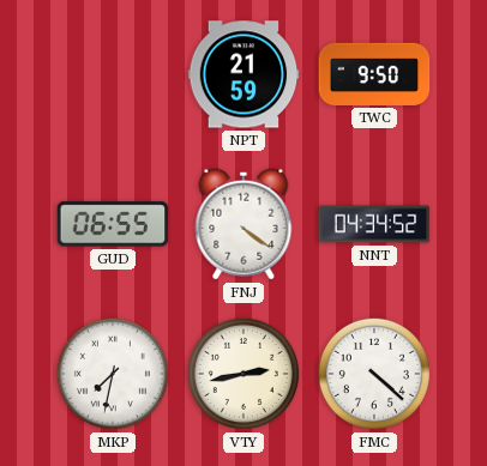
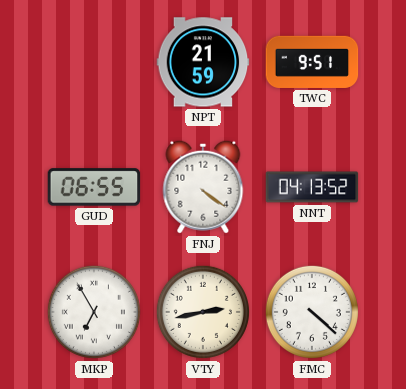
TWC: 9:50 -> 9:51
NNT: 04:34 -> 04:13
MKP: 7:32 -> 6:55
